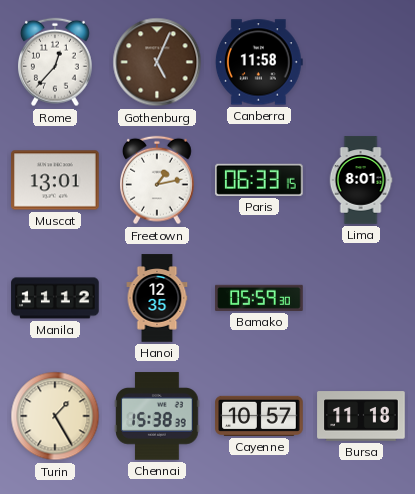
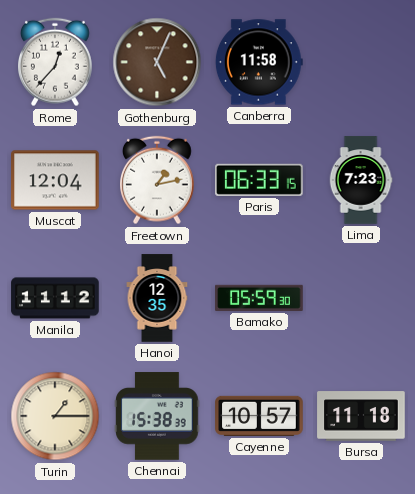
Muscat: 13:01 -> 12:04
Lima: 8:01 -> 7:23
Turin: 1:25 -> 1:15
